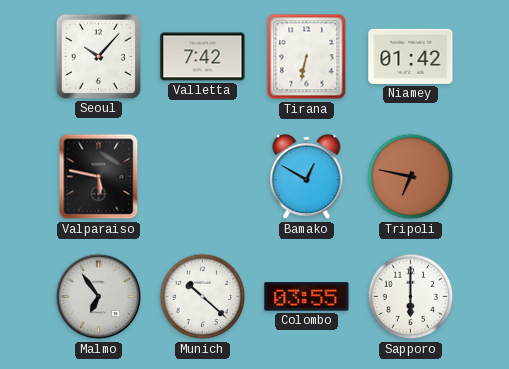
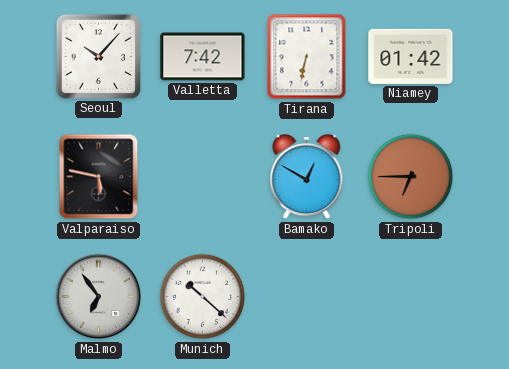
Tripoli: 6:47 -> 6:45
Colombo: 03:55 -> none
Sapporo: 6:00 -> none
